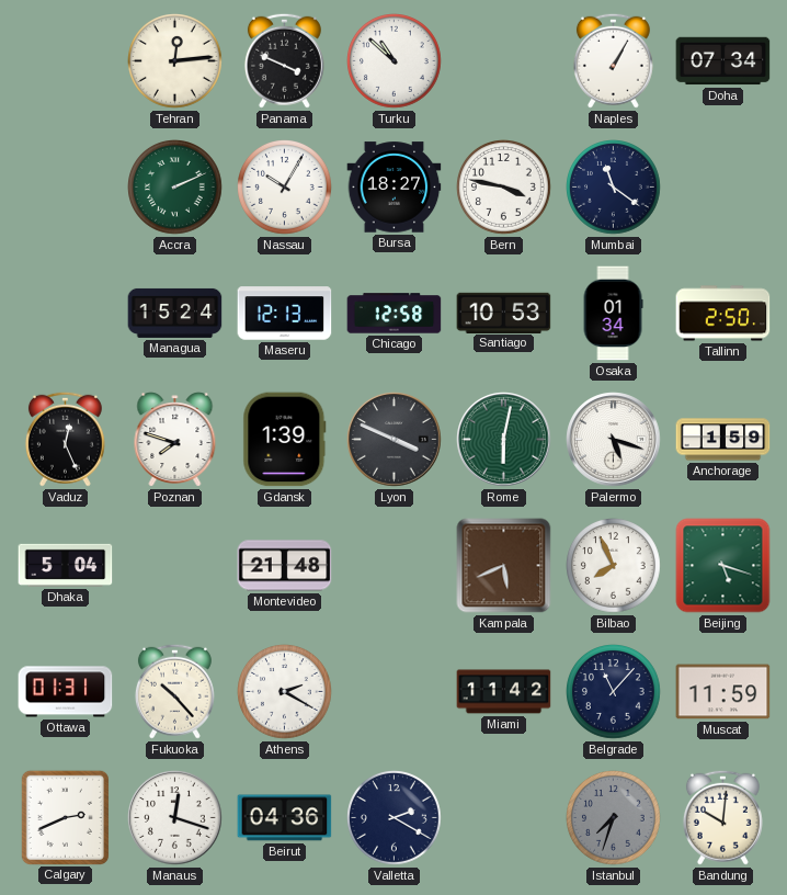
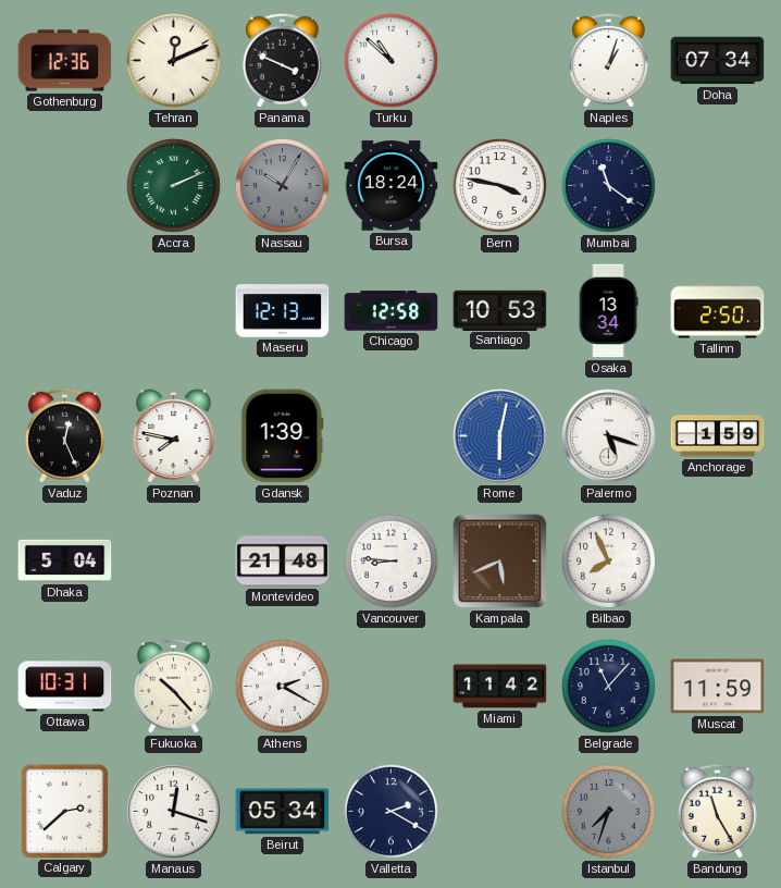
Gothenburg: none -> 12:36
Tehran: 12:14 -> 12:11
Naples: 1:05 -> 1:03
Nassau dial: white -> grey
Bursa: 18:27 -> 18:24
Managua: 15:24 -> none
Osaka: 01:34 -> 13:34
Poznan: 7:48 -> 7:47
Lyon: 3:49 -> none
Rome dial: green -> blue
Vancouver: none -> 8:46
Beijing: 5:18 -> none
Ottawa: 01:31 -> 10:31
Calgary: 2:41 -> 2:38
Beirut: 04:36 -> 05:34
Bandung: 10:01 -> 11:25
